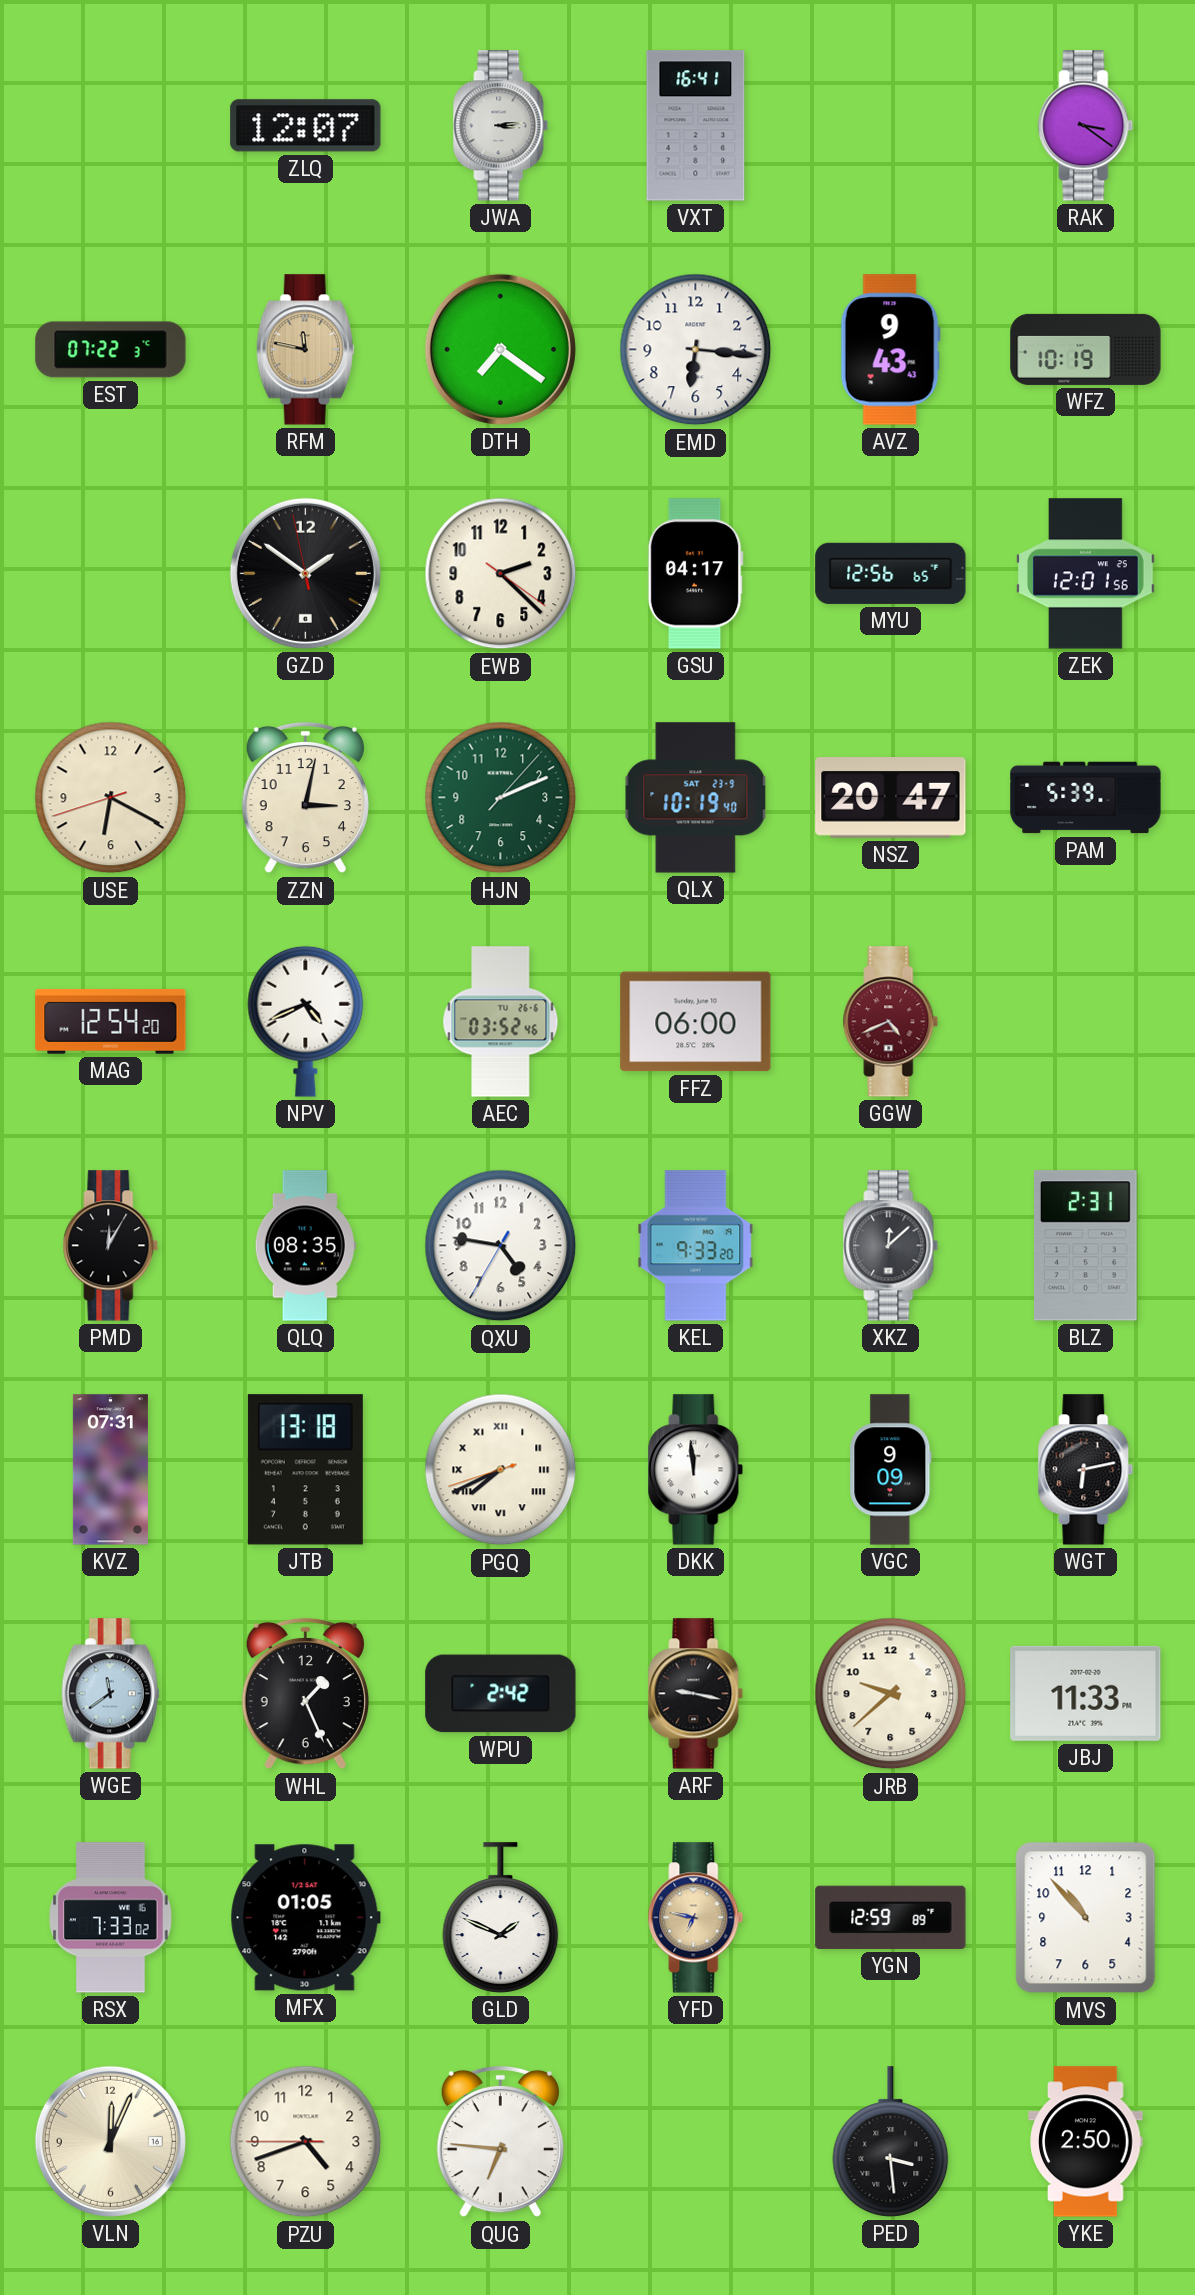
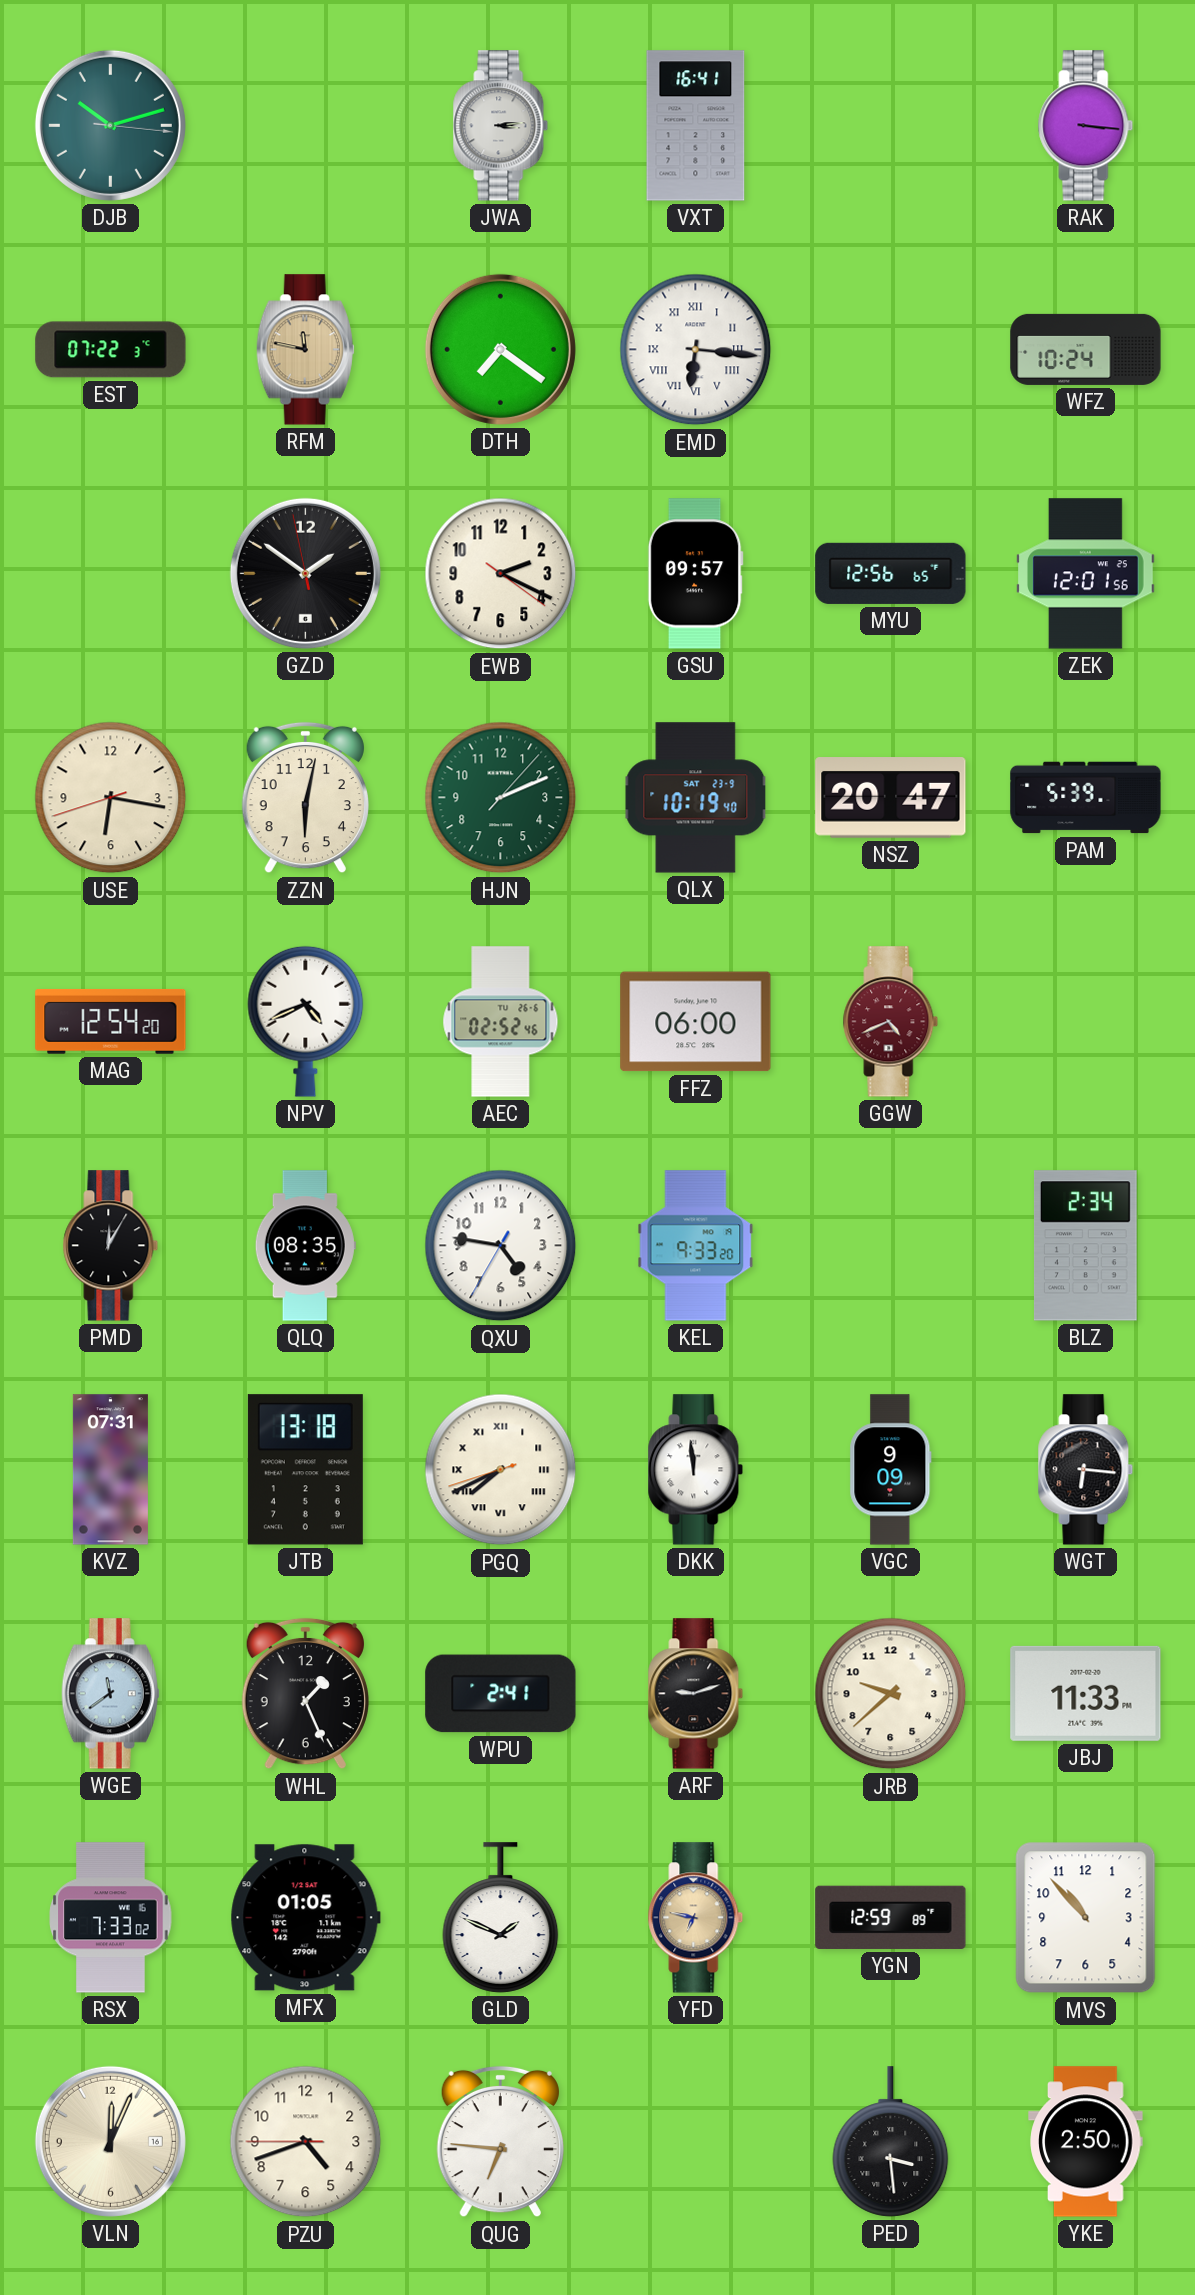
DJB: none -> 10:12
ZLQ: 12:07 -> none
RAK: 3:21 -> 3:16
EMD numerals: Arabic -> Roman
AVZ: 9:43 -> none
WFZ: 10:19 -> 10:24
EWB: 2:22 -> 2:19
GSU: 04:17 -> 09:57
USE: 6:19 -> 6:16
ZZN: 3:02 -> 6:02
AEC: 03:52 -> 02:52
XKZ: 12:08 -> none
BLZ: 2:31 -> 2:34
WGT: 6:13 -> 6:16
WPU: 2:42 -> 2:41
ARF: 9:17 -> 9:12
